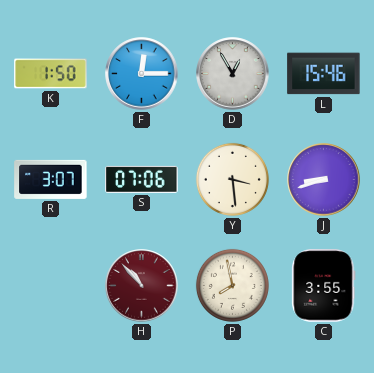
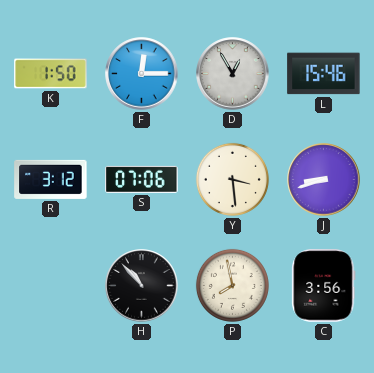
R: 3:07 -> 3:12
H dial: burgundy -> black
C: 3:55 -> 3:56
